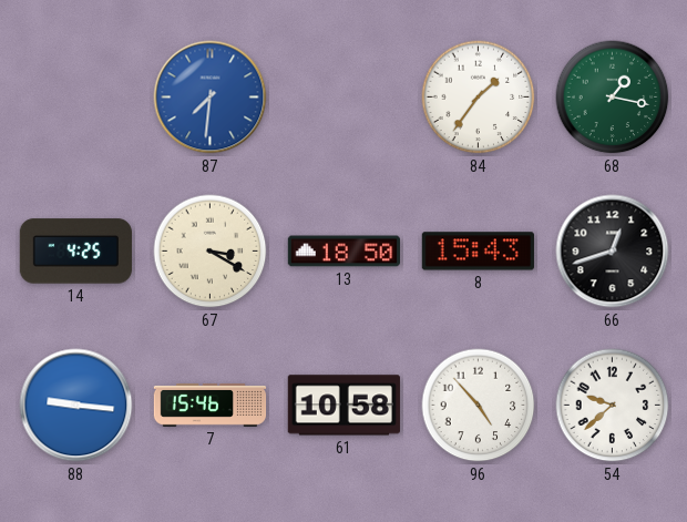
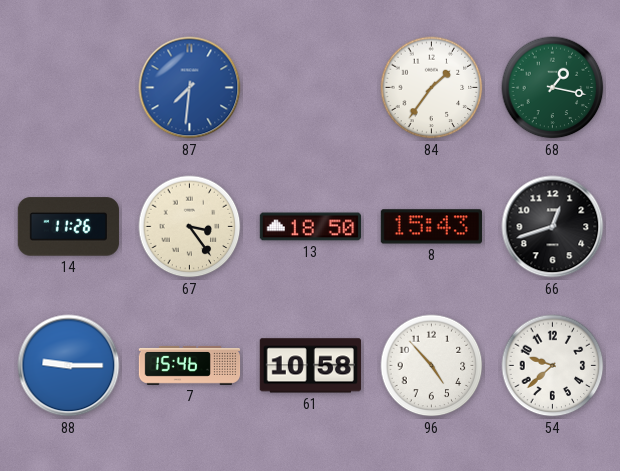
14: 4:25 -> 11:26
67: 3:20 -> 3:24
88: 9:16 -> 9:15
